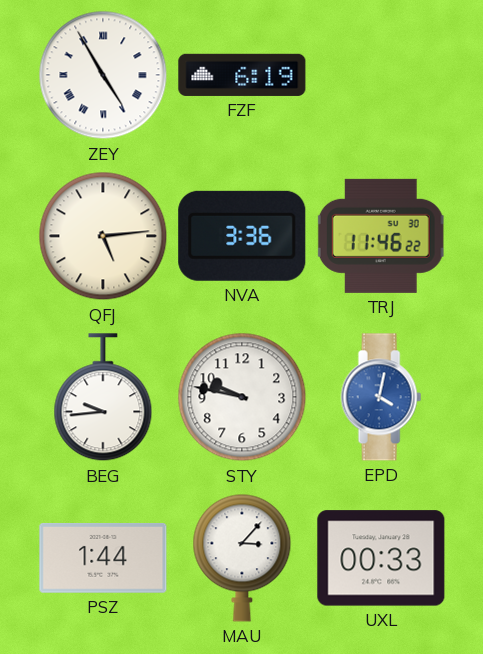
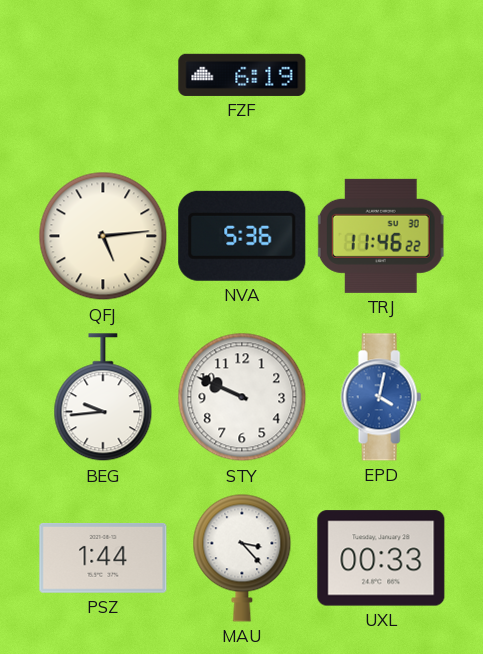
ZEY: 4:55 -> none
NVA: 3:36 -> 5:36
STY: 9:47 -> 9:49
MAU: 3:07 -> 3:23
